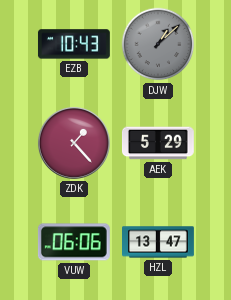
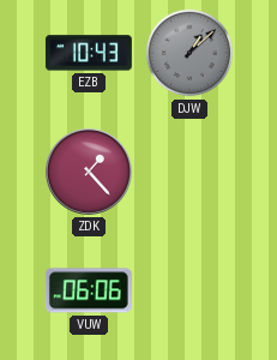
AEK: 5:29 -> none
HZL: 13:47 -> none
